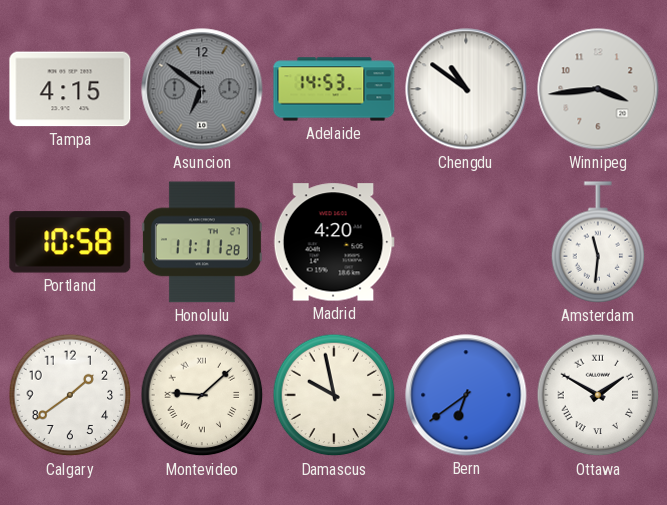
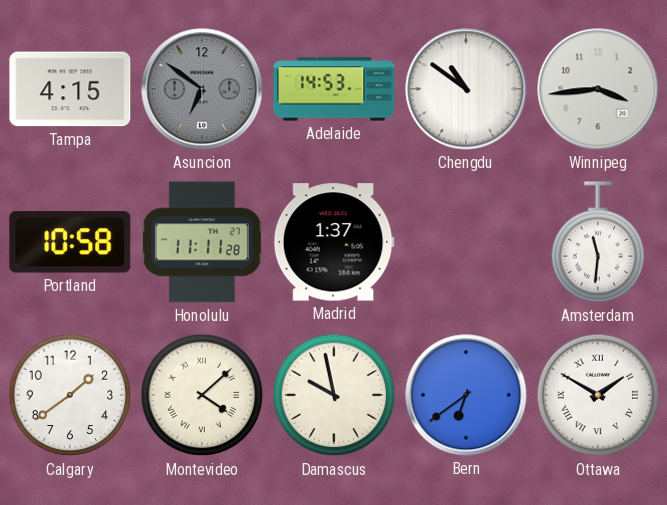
Madrid: 4:20 -> 1:37
Montevideo: 9:08 -> 4:08
